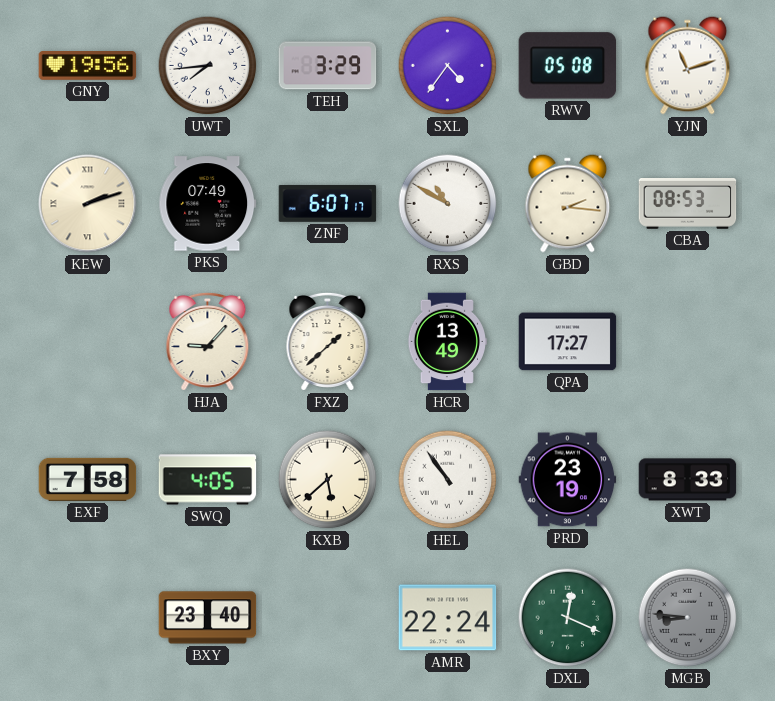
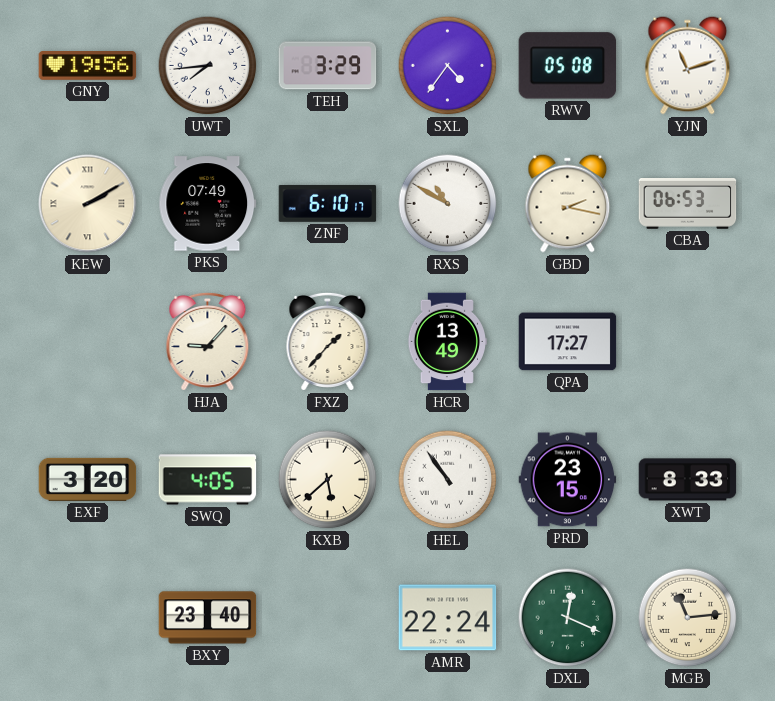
KEW: 2:12 -> 2:10
ZNF: 6:07 -> 6:10
GBD: 2:16 -> 2:17
CBA: 08:53 -> 06:53
FXZ: 1:38 -> 1:37
EXF: 7:58 -> 3:20
PRD: 23:19 -> 23:15
MGB: 8:46 -> 11:14
MGB dial: grey -> cream
